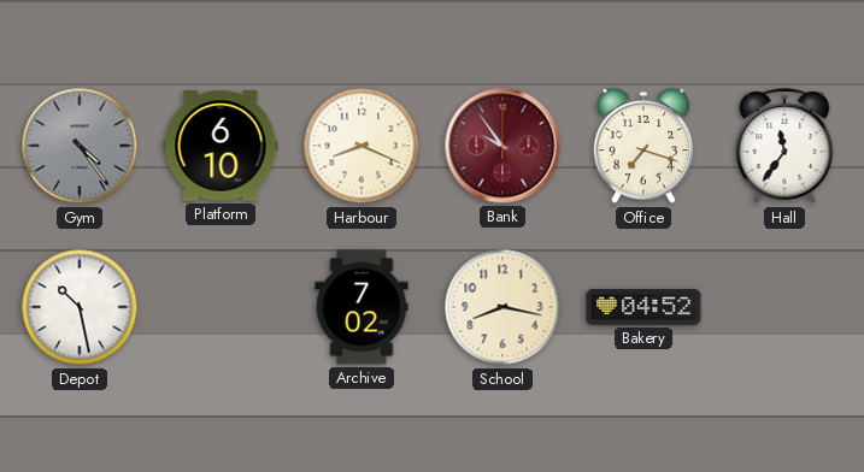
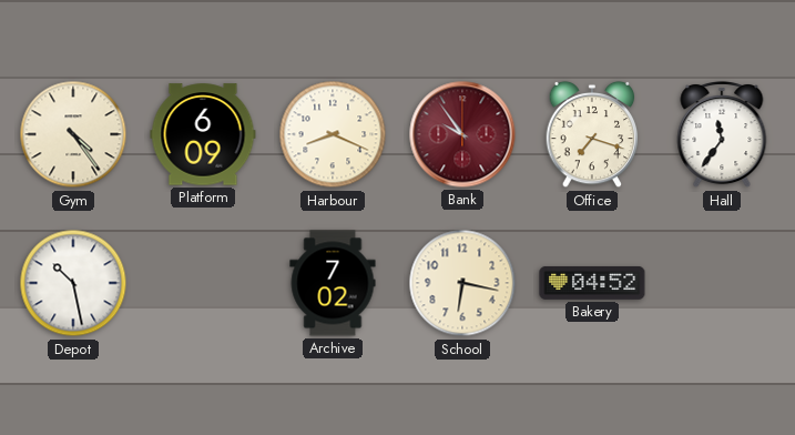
Gym dial: grey -> cream
Platform: 6:10 -> 6:09
School: 8:17 -> 6:17
